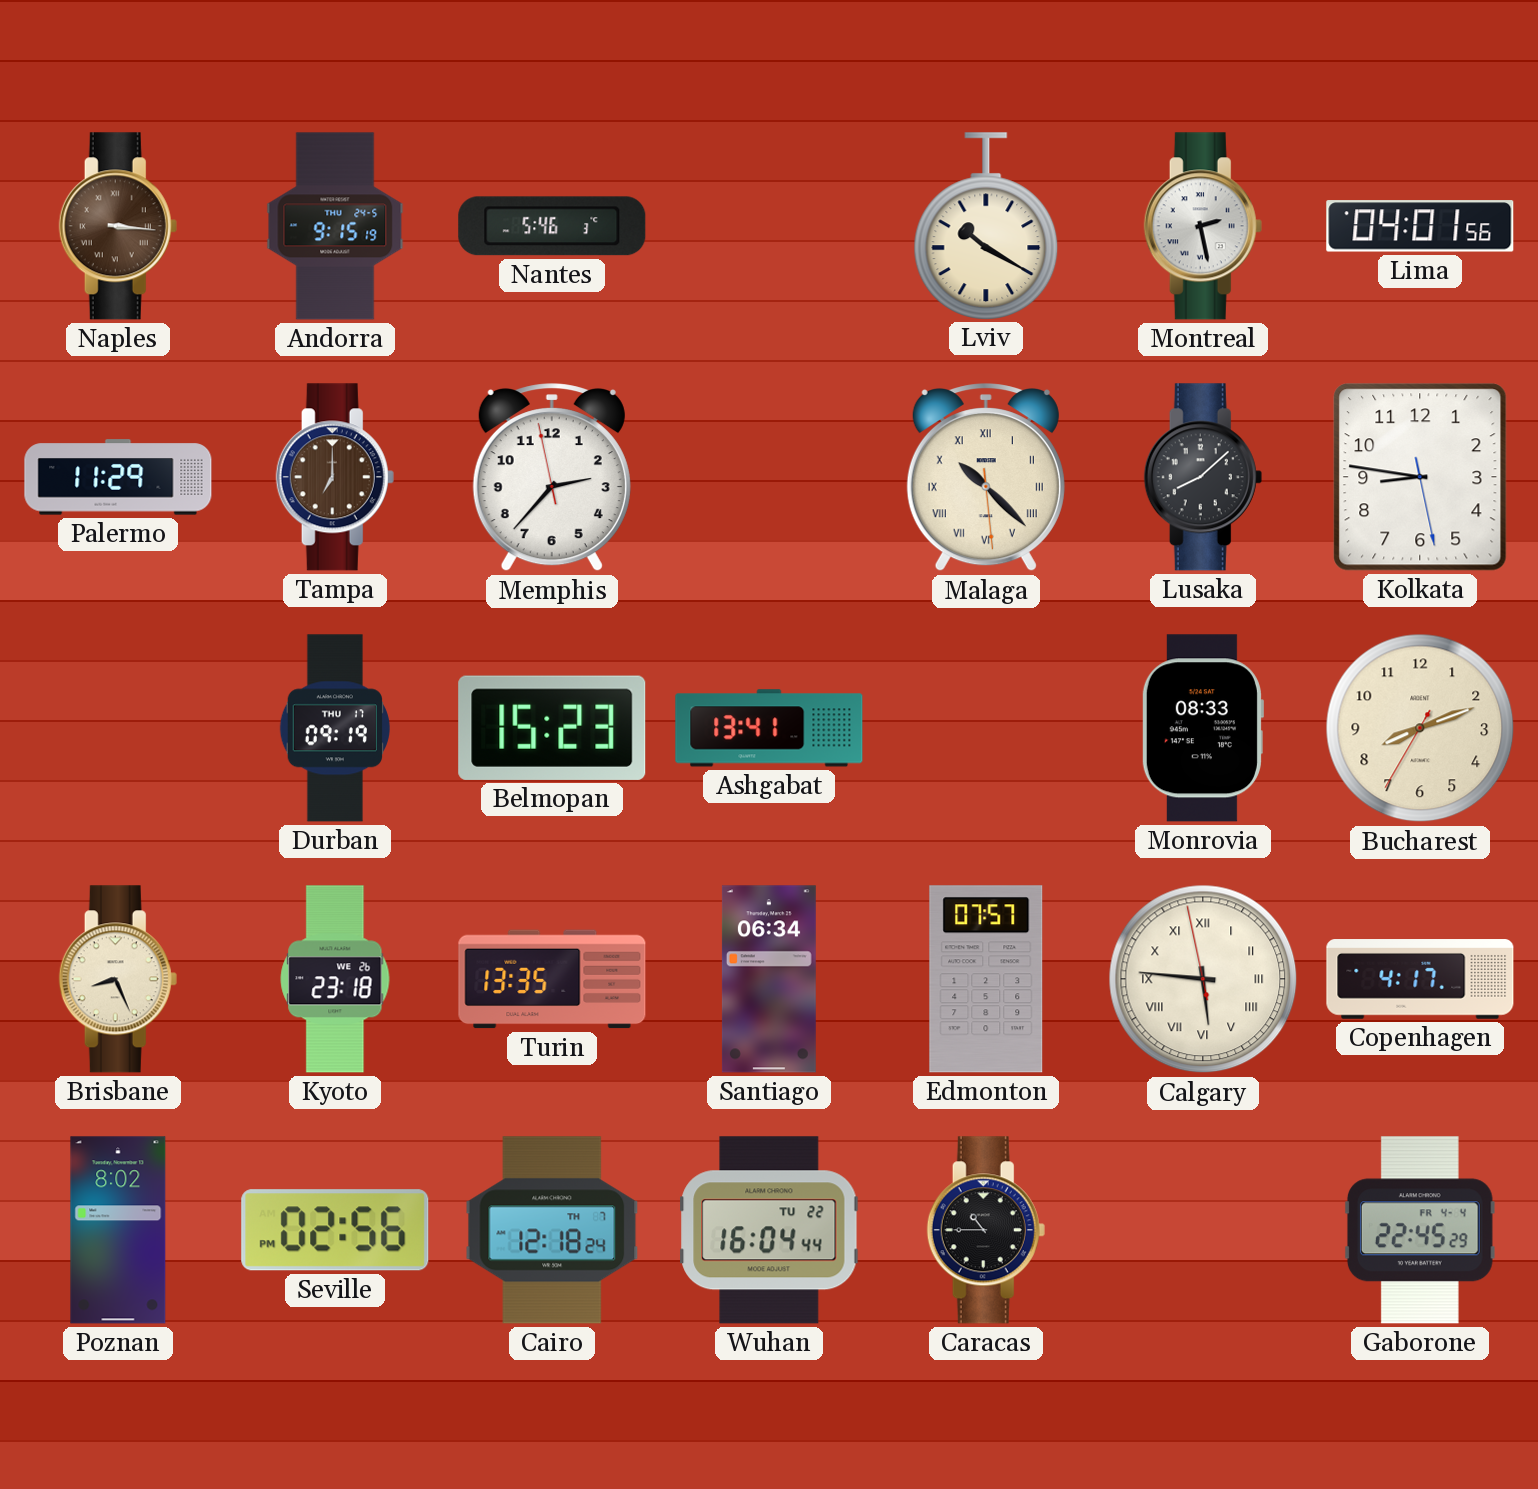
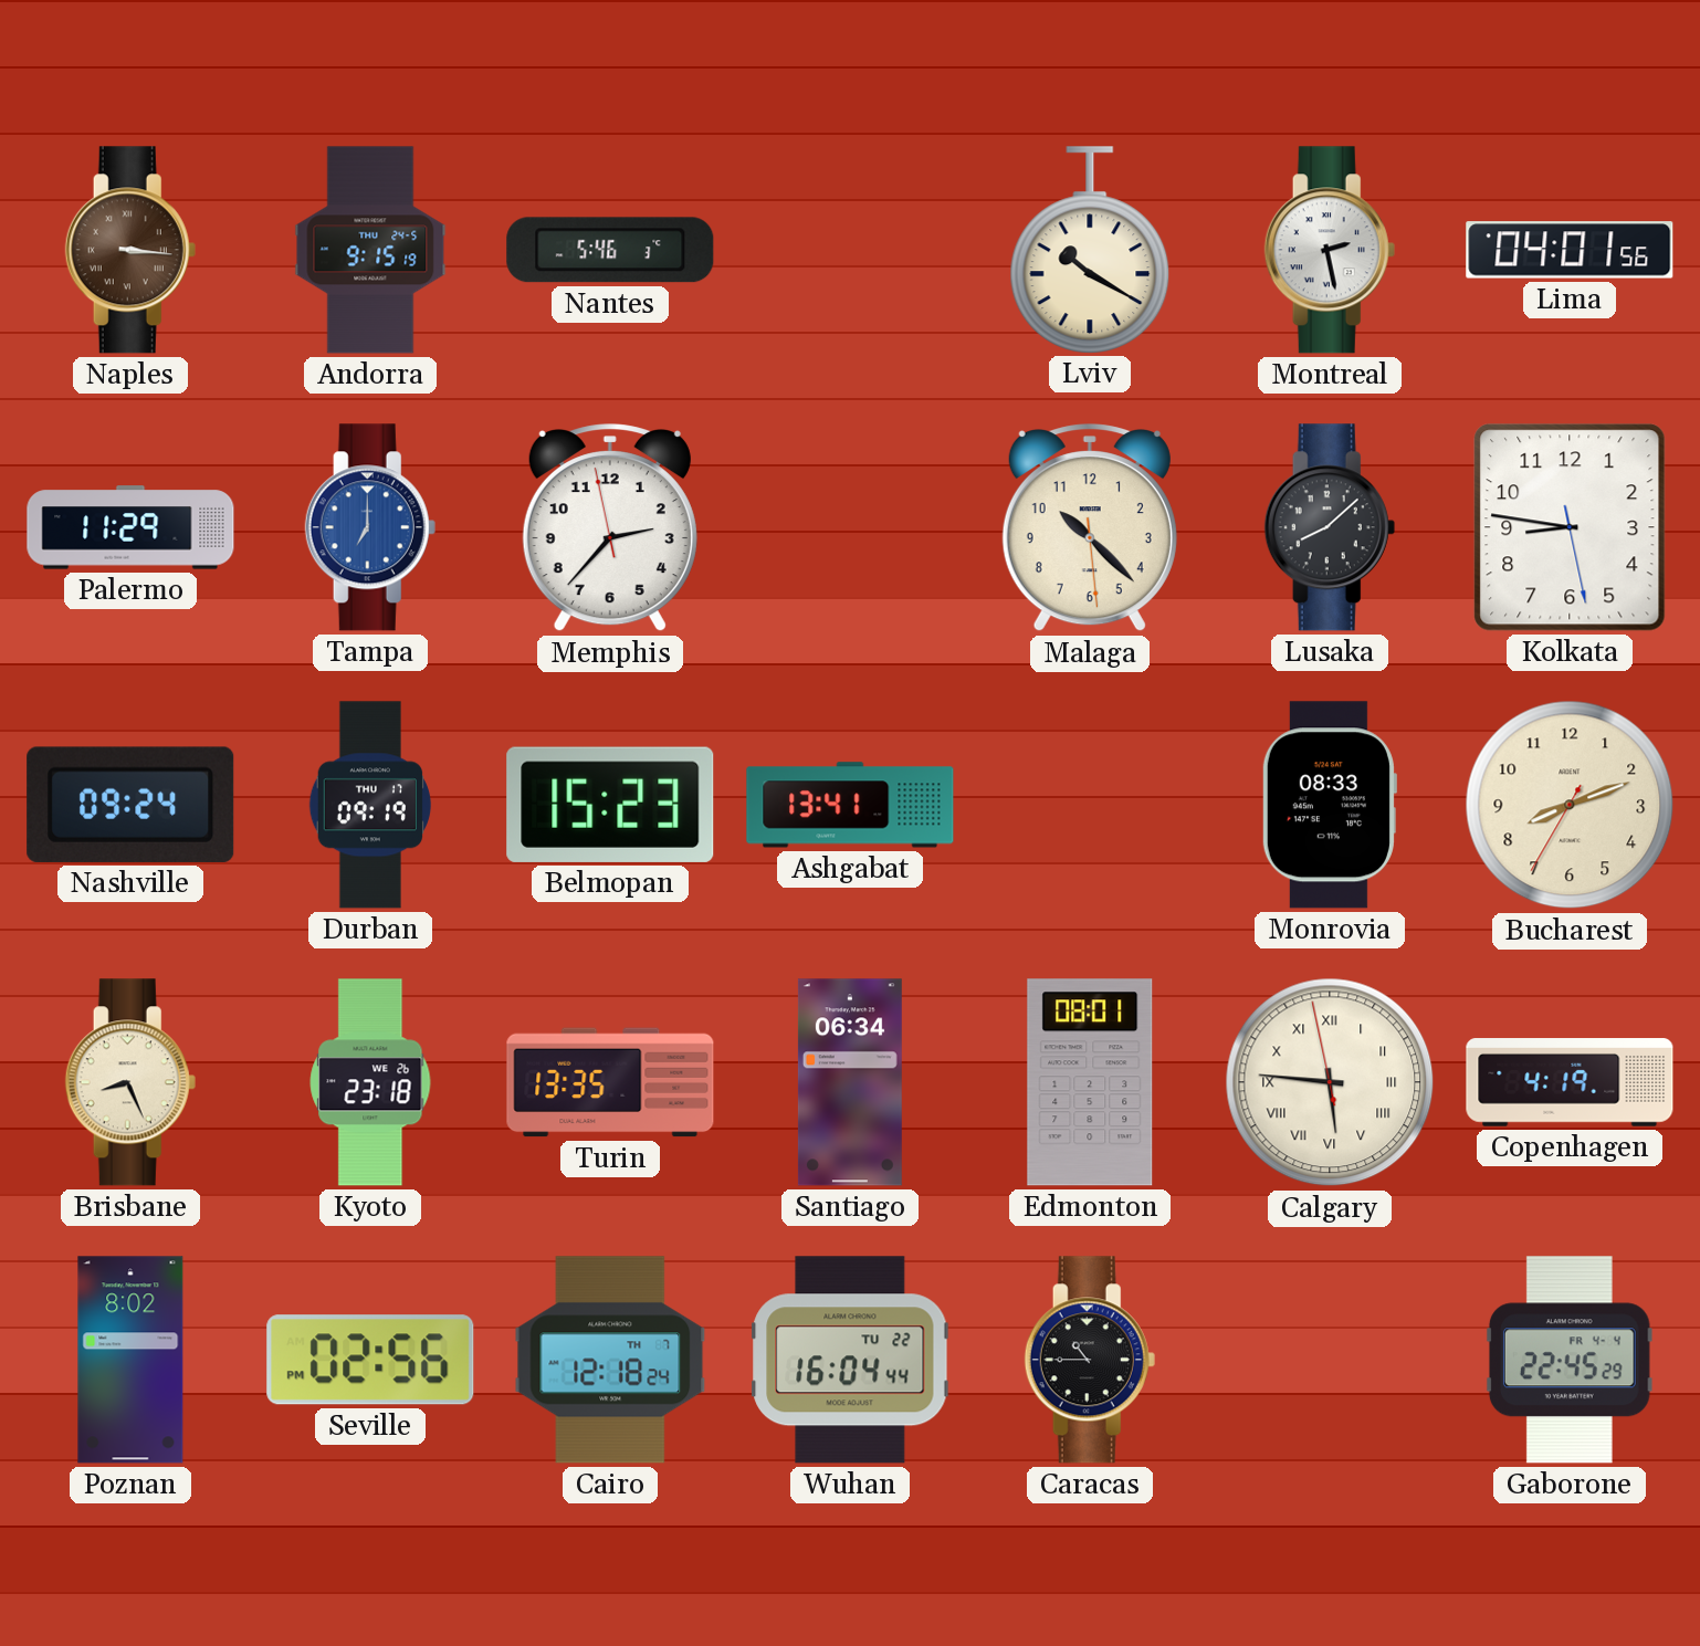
Tampa dial: brown -> blue
Malaga numerals: Roman -> Arabic
Nashville: none -> 09:24
Edmonton: 07:57 -> 08:01
Copenhagen: 4:17 -> 4:19
